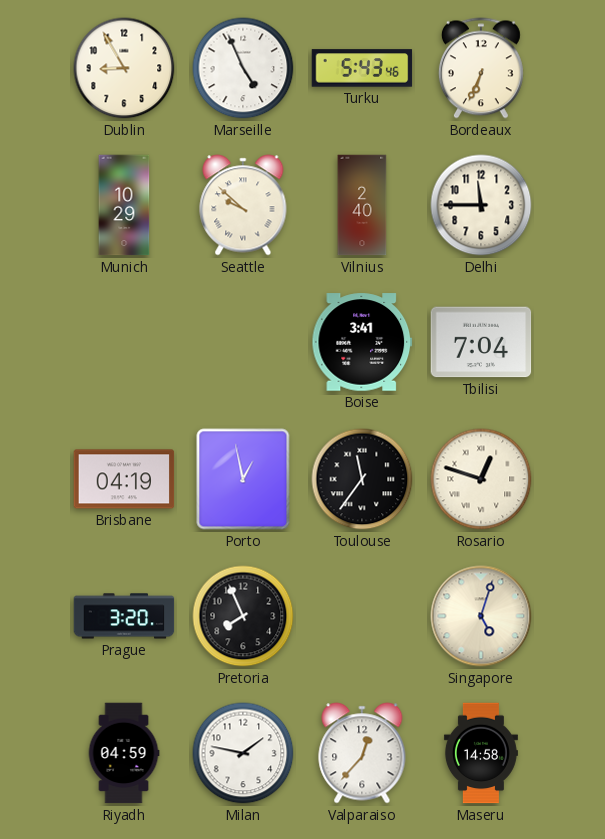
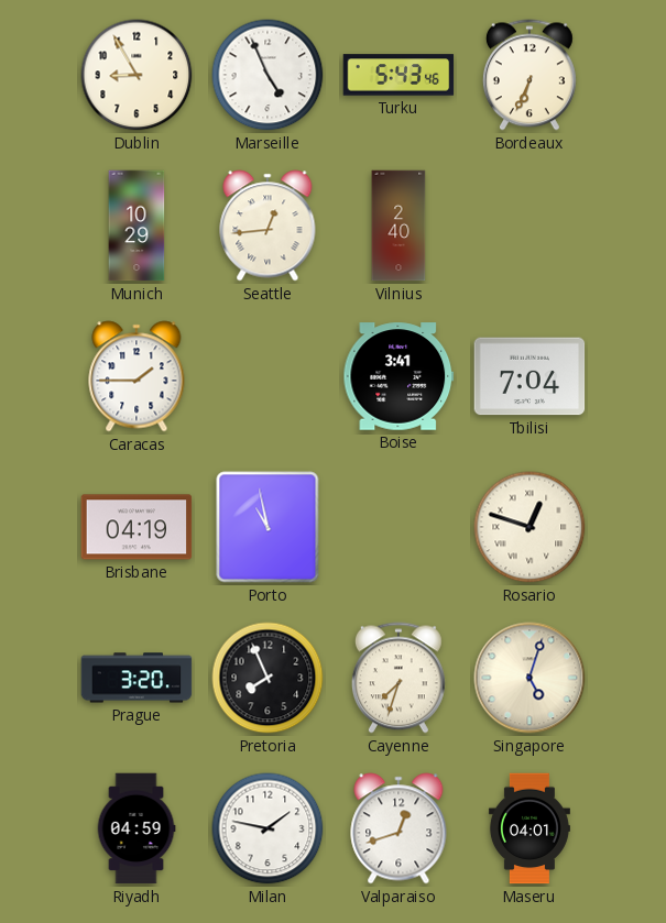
Seattle: 9:52 -> 12:44
Delhi: 11:45 -> none
Caracas: none -> 1:45
Porto: 12:58 -> 10:58
Toulouse: 11:36 -> none
Cayenne: none -> 7:33
Valparaiso: 12:37 -> 12:42
Maseru: 14:58 -> 04:01
